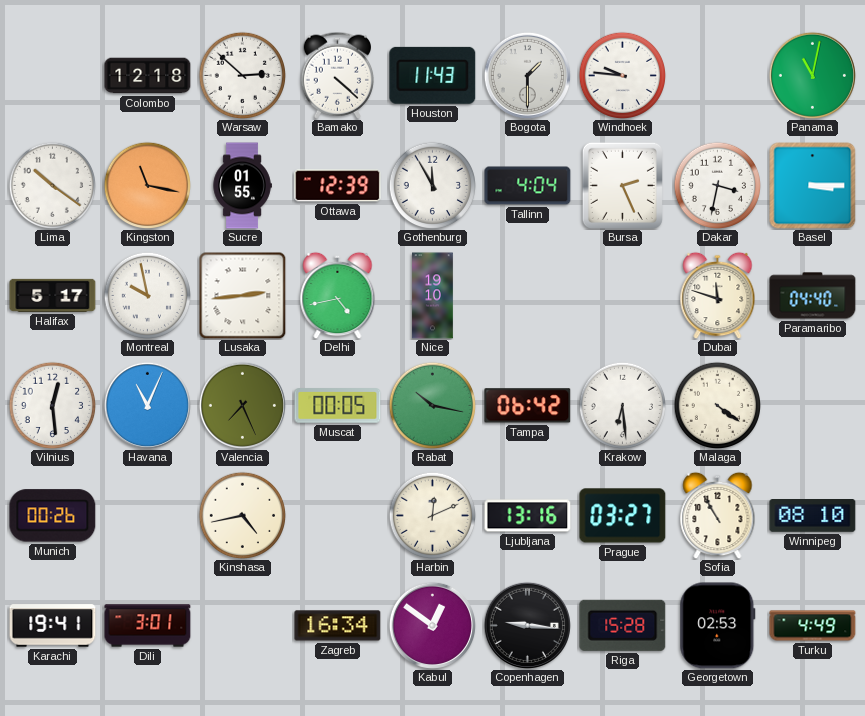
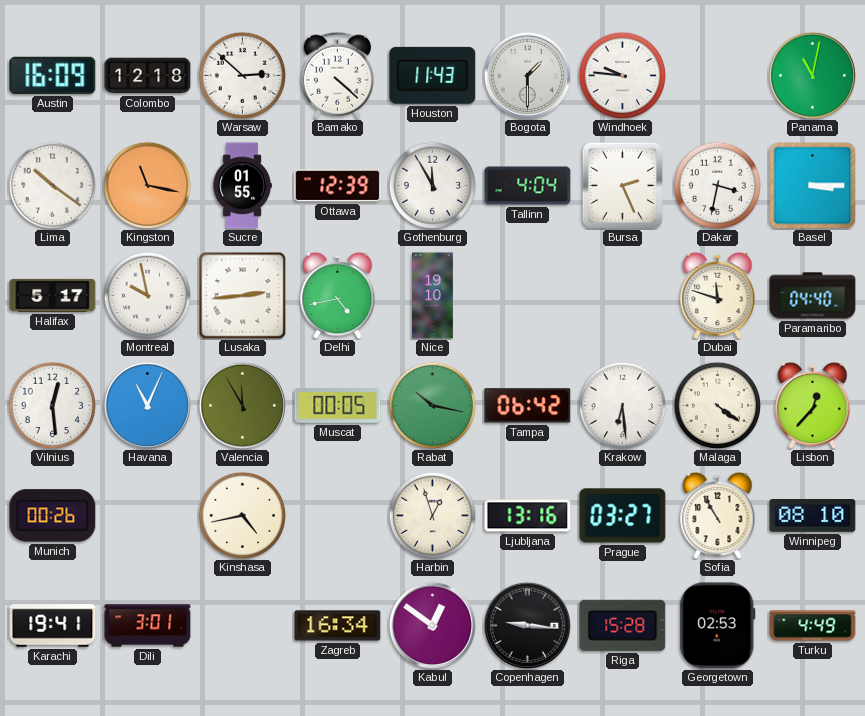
Austin: none -> 16:09
Valencia: 7:26 -> 11:55
Lisbon: none -> 12:37
Harbin: 12:11 -> 12:57
